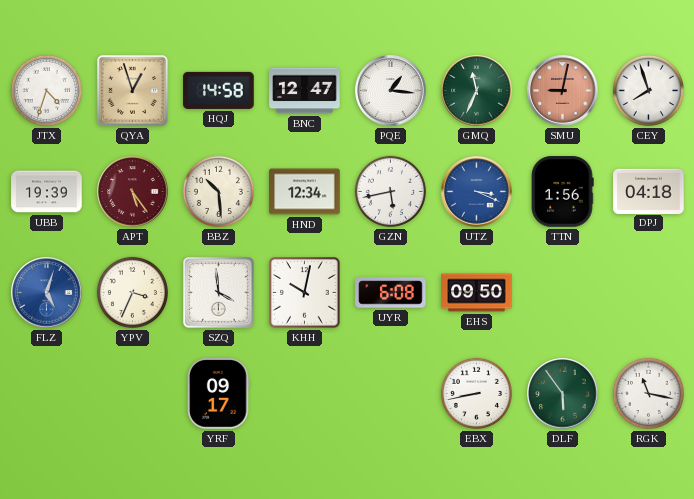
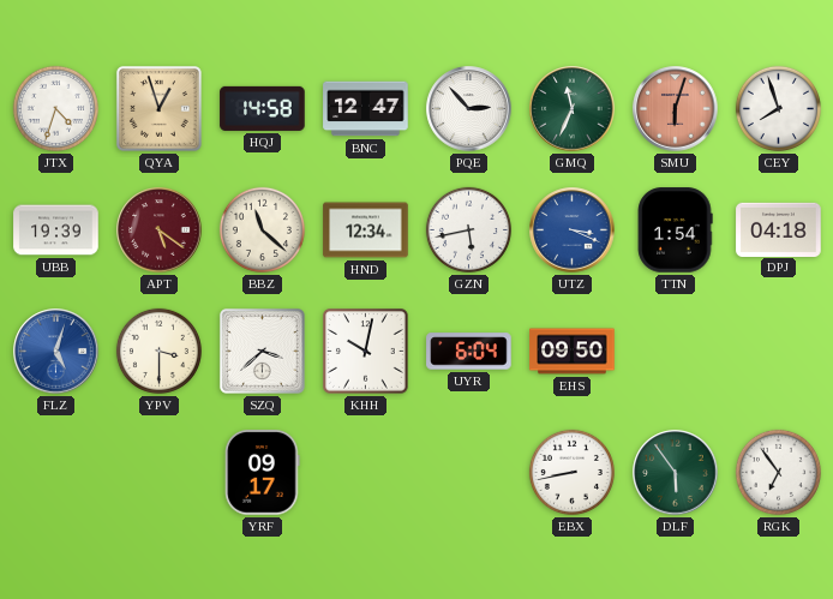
PQE: 1:16 -> 2:53
SMU: 9:02 -> 6:03
APT: 5:24 -> 5:21
BBZ: 10:29 -> 11:22
TTN: 1:56 -> 1:54
YPV: 3:34 -> 3:30
SZQ: 3:59 -> 3:38
UYR: 6:08 -> 6:04
RGK: 11:17 -> 6:54
